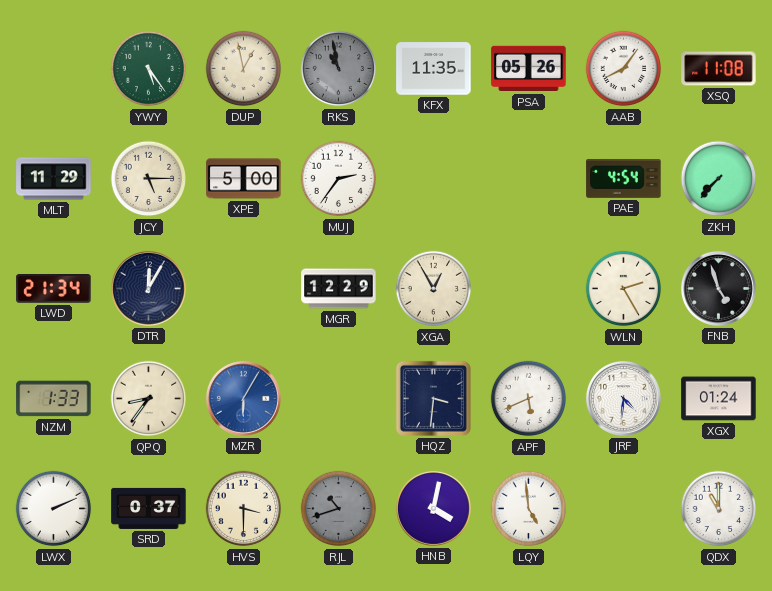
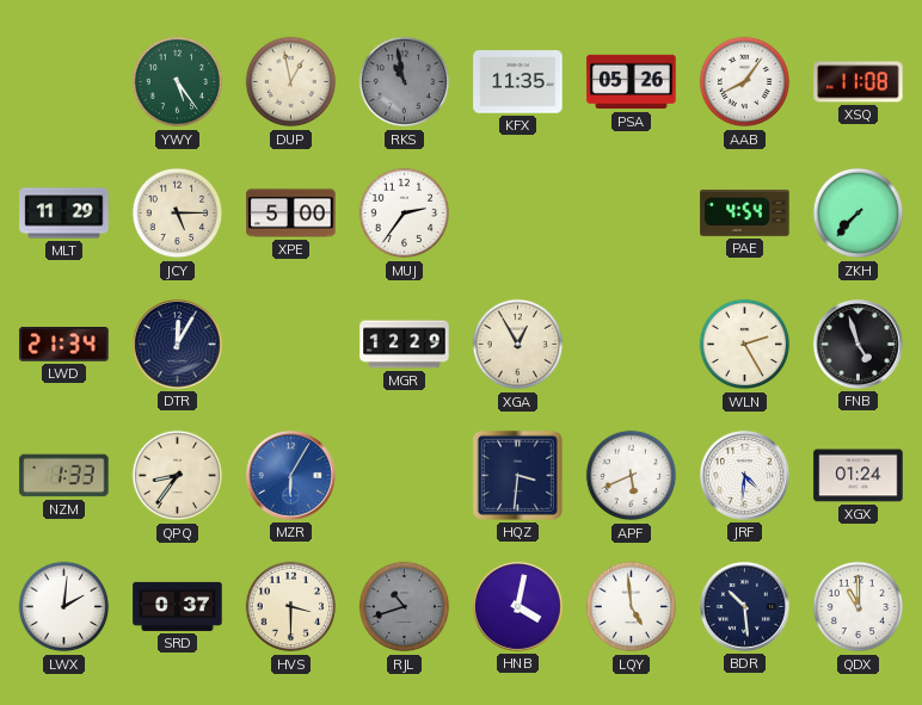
LWX: 2:11 -> 2:01
BDR: none -> 10:29
